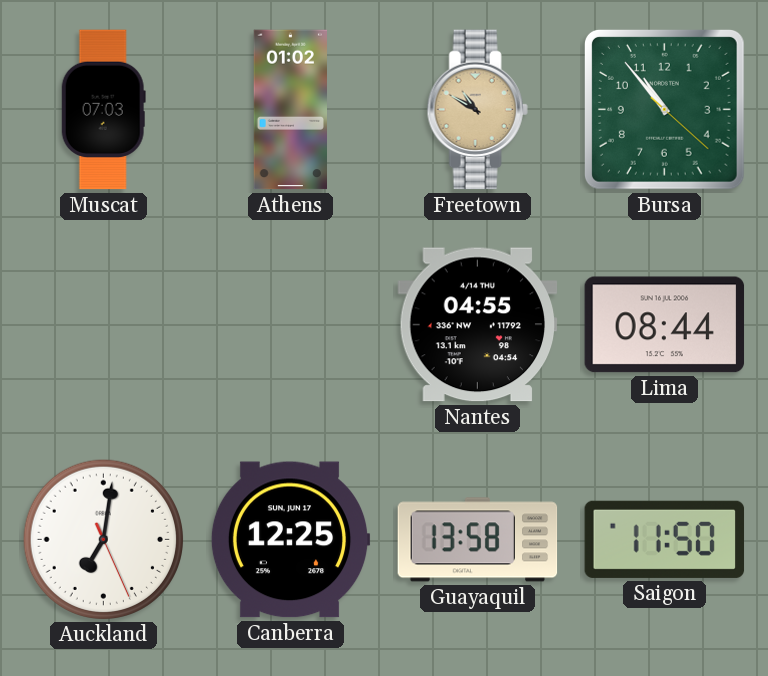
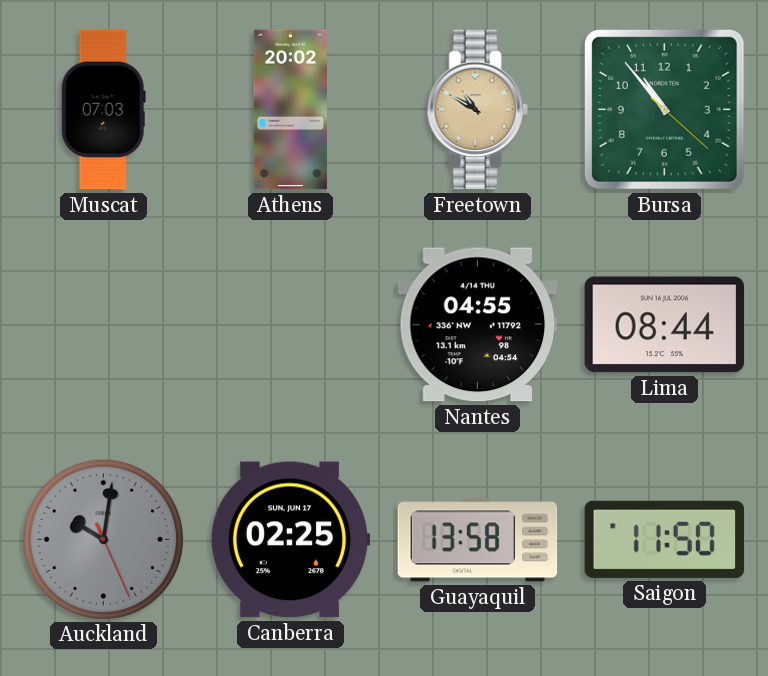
Athens: 01:02 -> 20:02
Auckland: 7:01 -> 10:01
Auckland dial: white -> grey
Canberra: 12:25 -> 02:25
